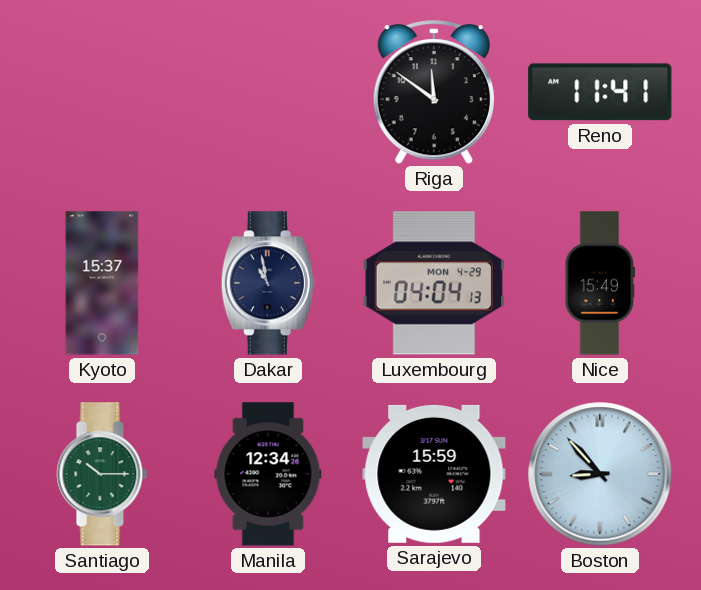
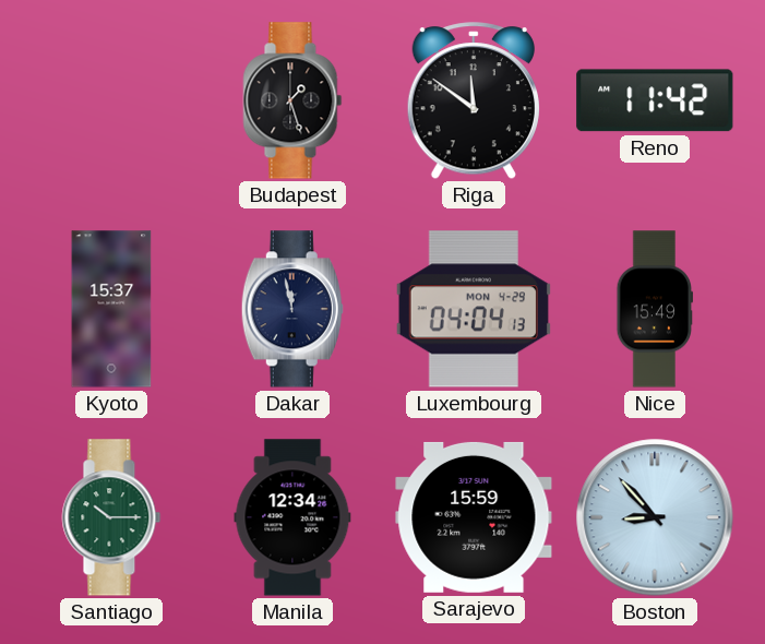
Budapest: none -> 1:27
Reno: 11:41 -> 11:42
Dakar: 10:58 -> 11:58
